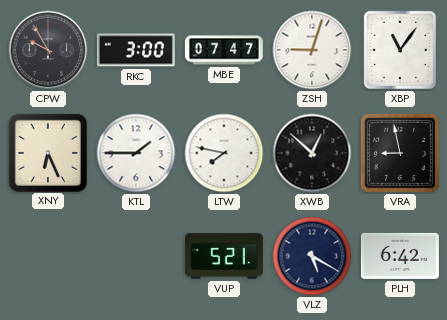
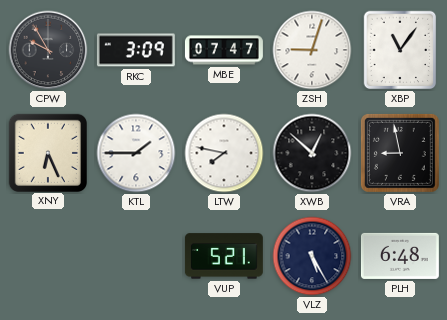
RKC: 3:00 -> 3:09
VLZ: 5:20 -> 5:25
PLH: 6:42 -> 6:48
